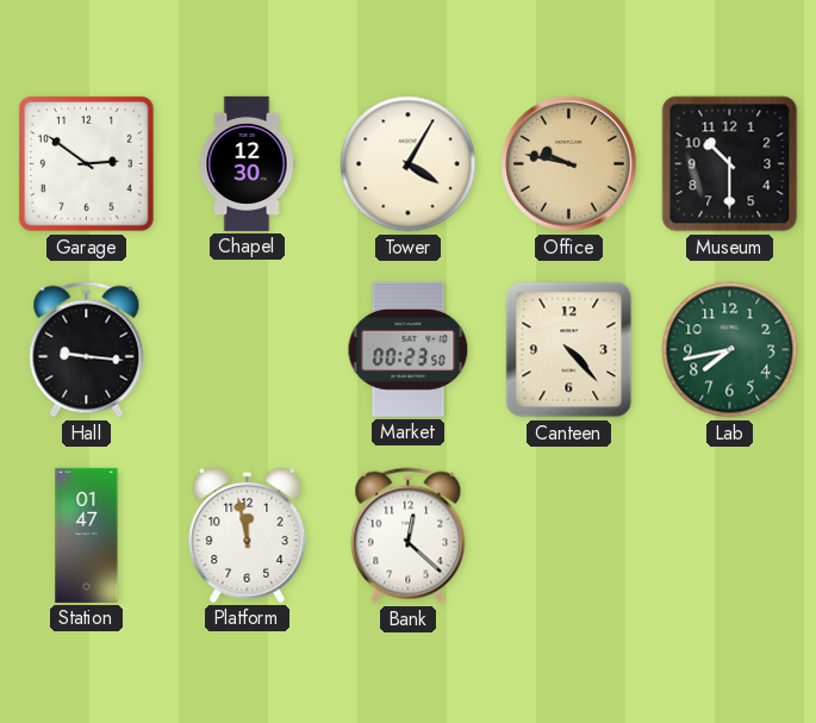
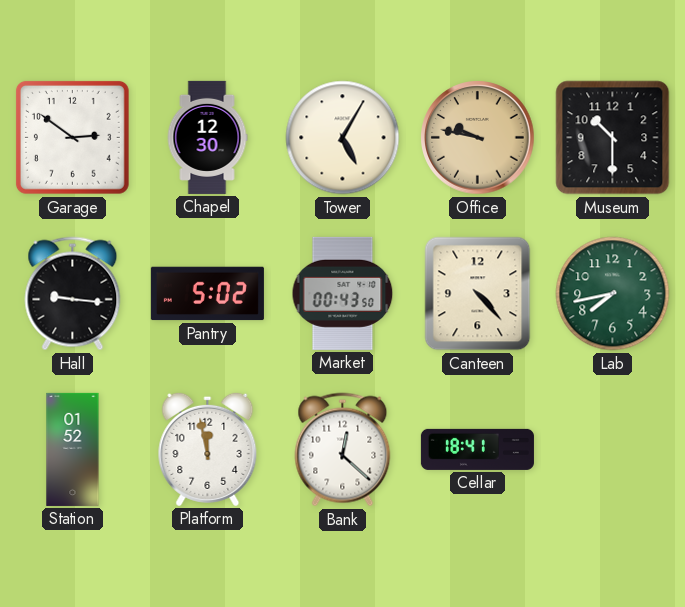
Tower: 4:05 -> 5:05
Pantry: none -> 5:02
Market: 00:23 -> 00:43
Station: 01:47 -> 01:52
Cellar: none -> 18:41
